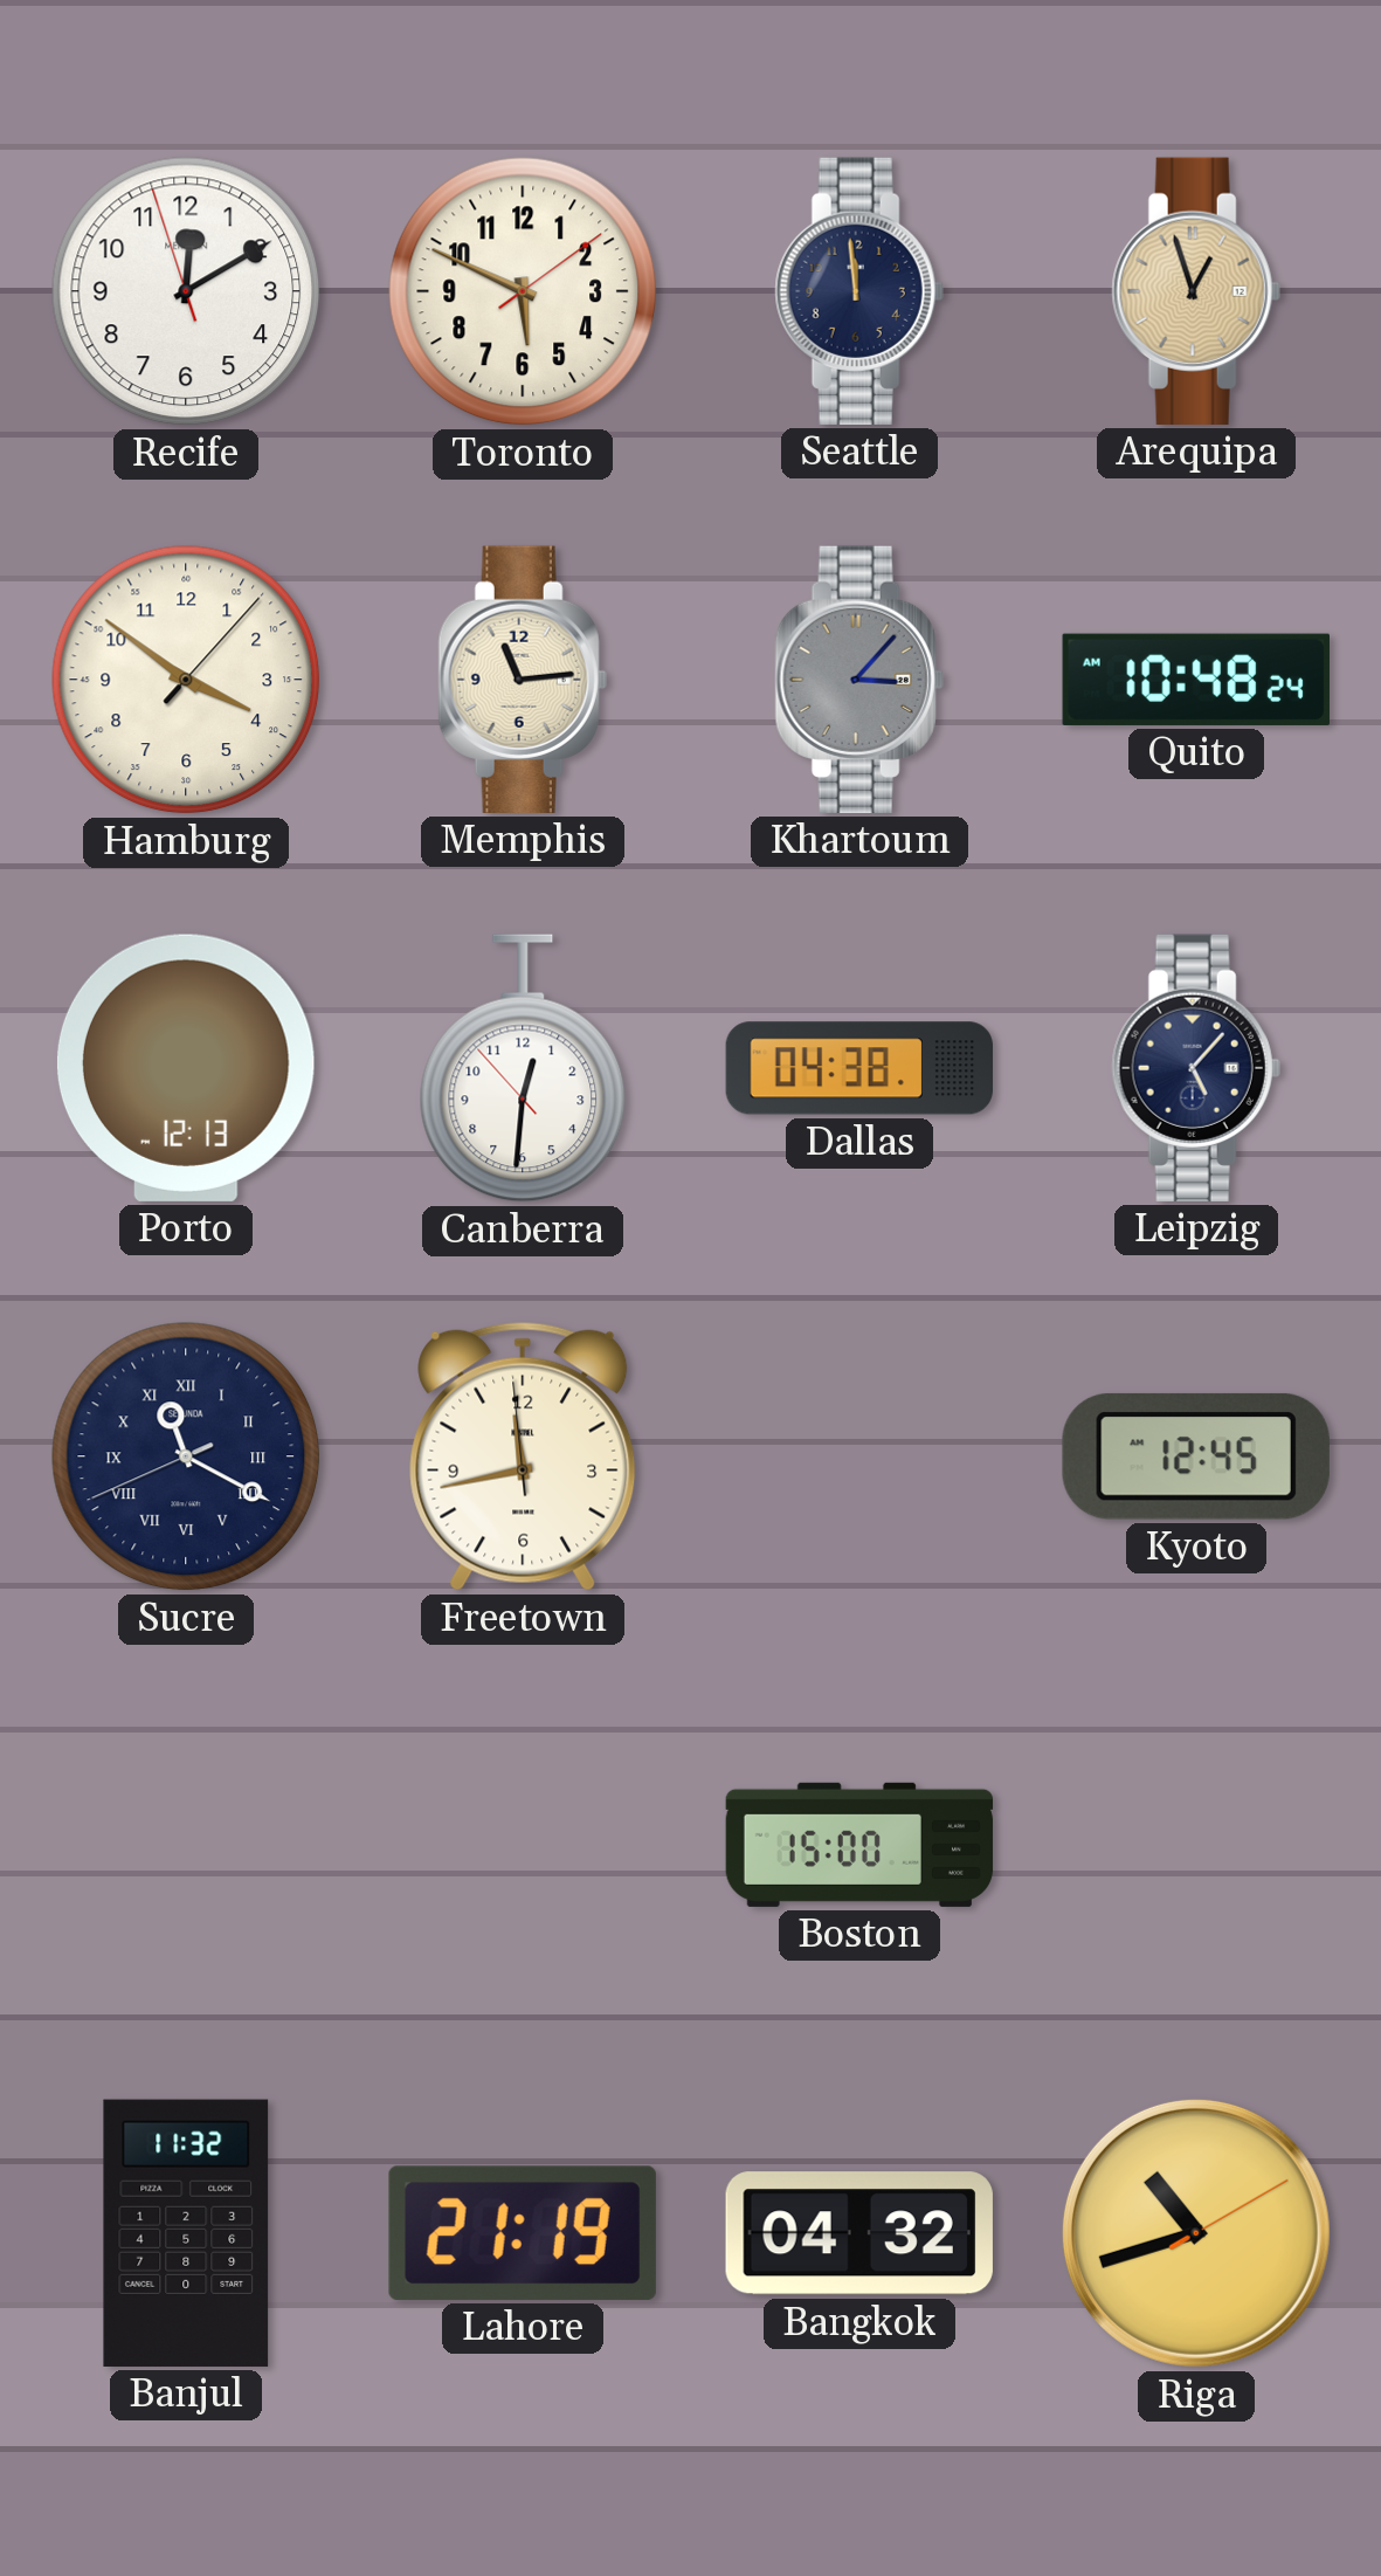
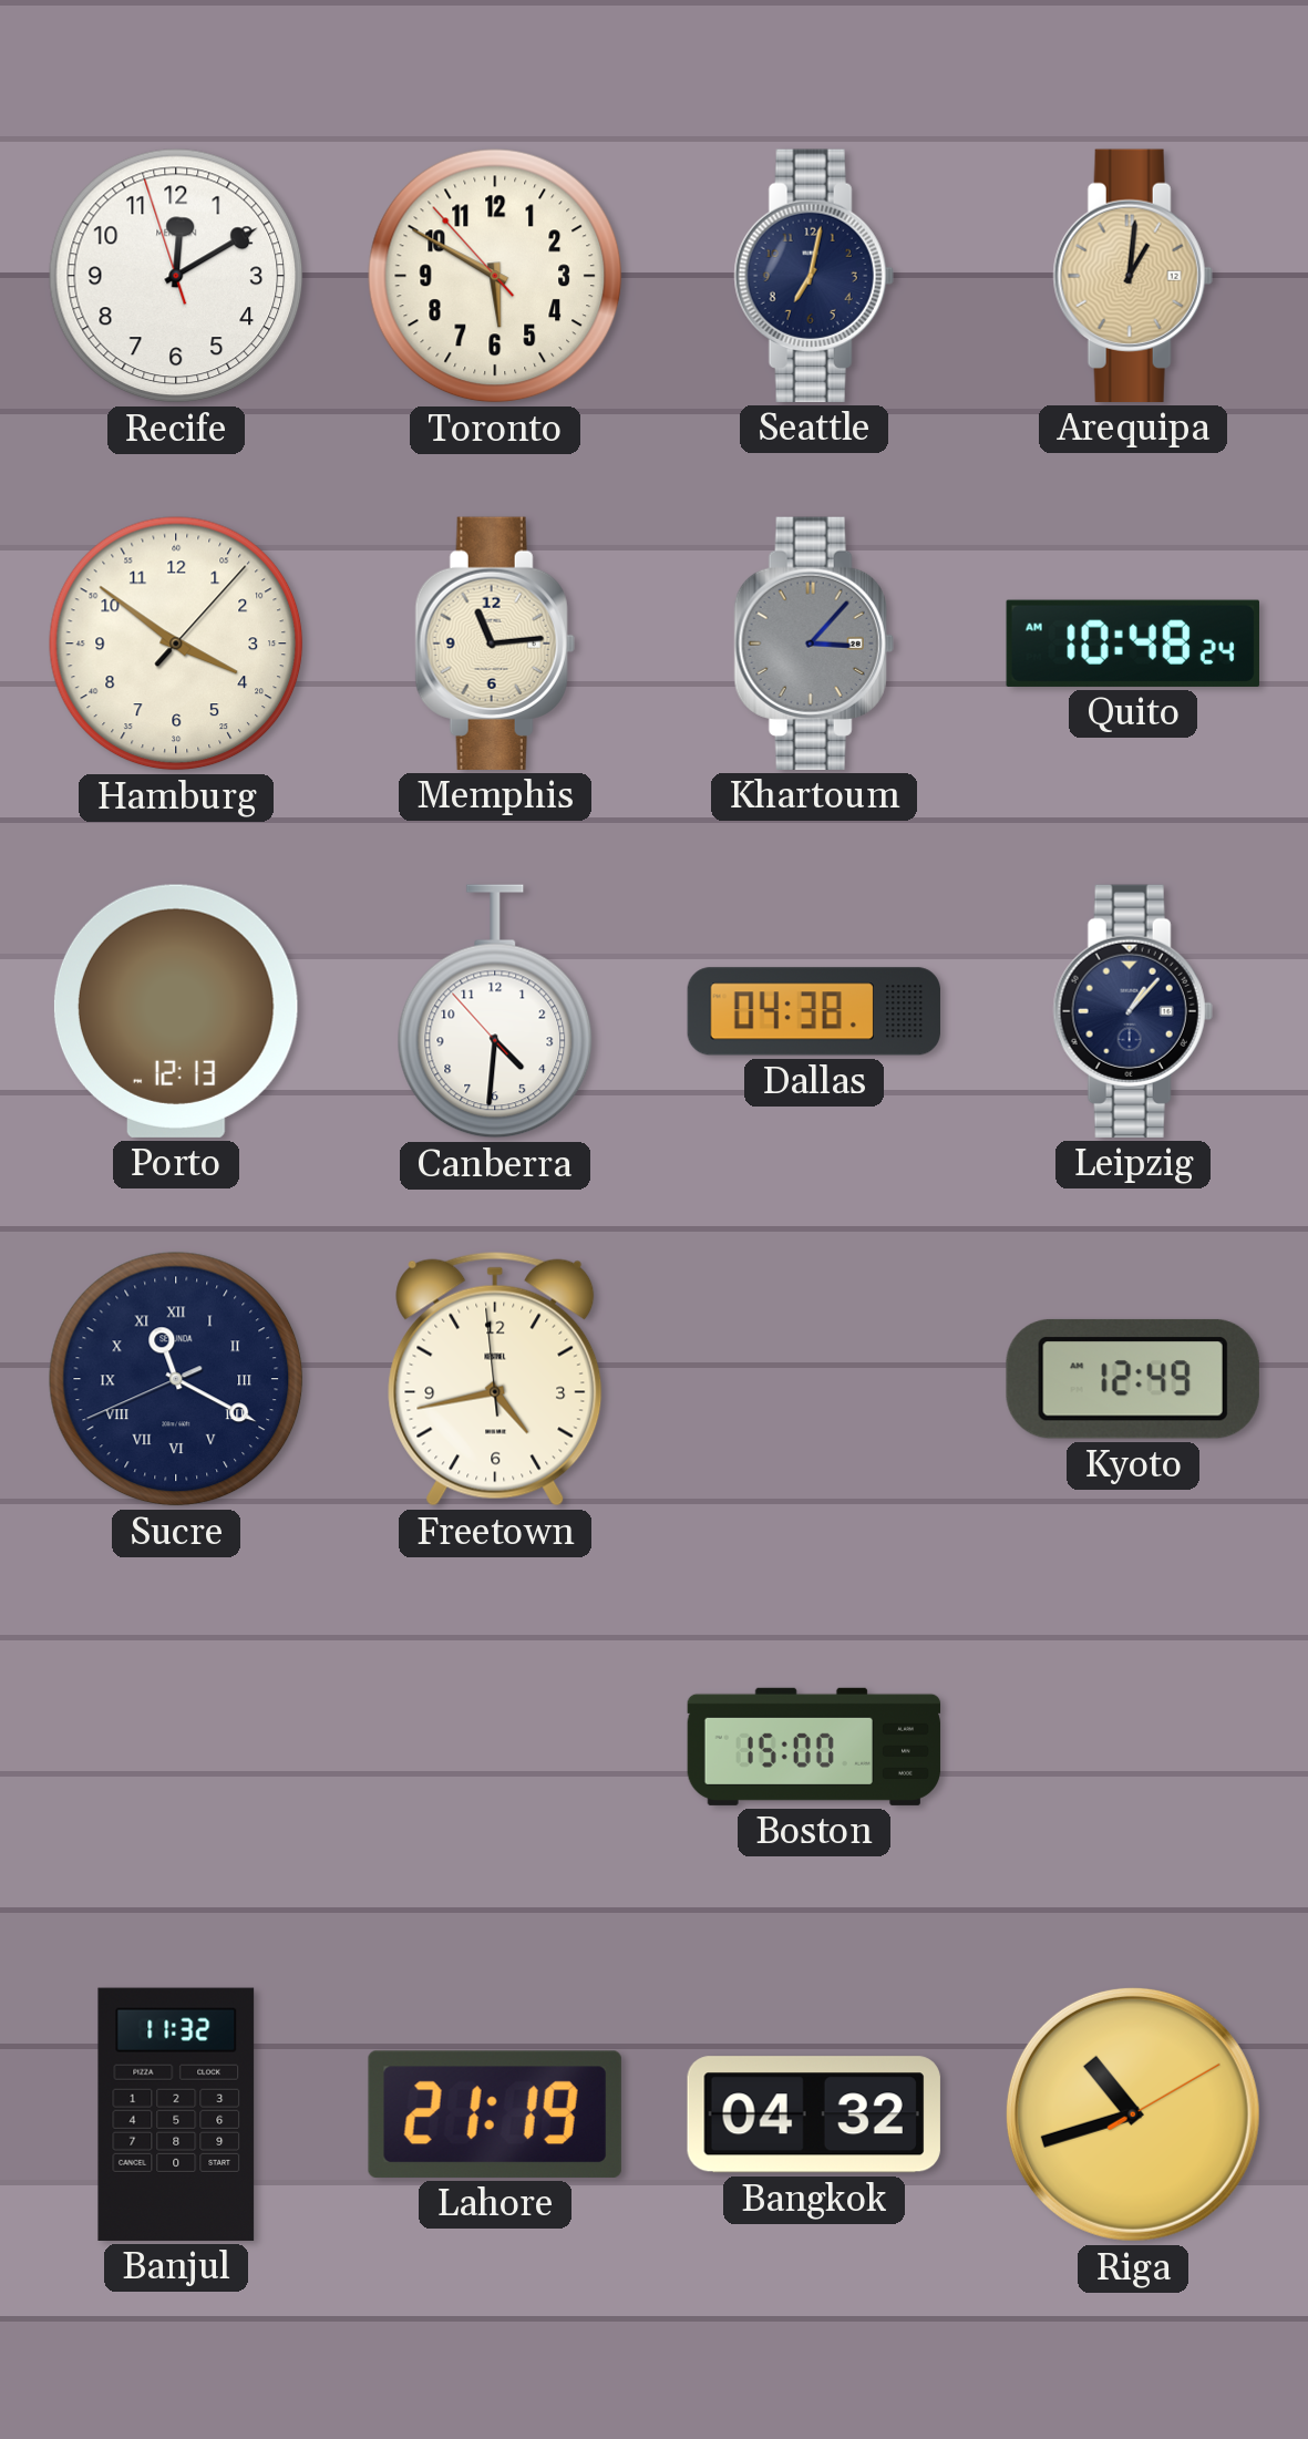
Toronto: 5:49:09 -> 5:49:53
Seattle: 11:59 -> 7:02
Arequipa: 12:57 -> 1:01
Canberra: 12:30 -> 4:30
Leipzig: 5:07 -> 1:07
Freetown: 11:42 -> 4:42
Kyoto: 12:45 -> 12:49
